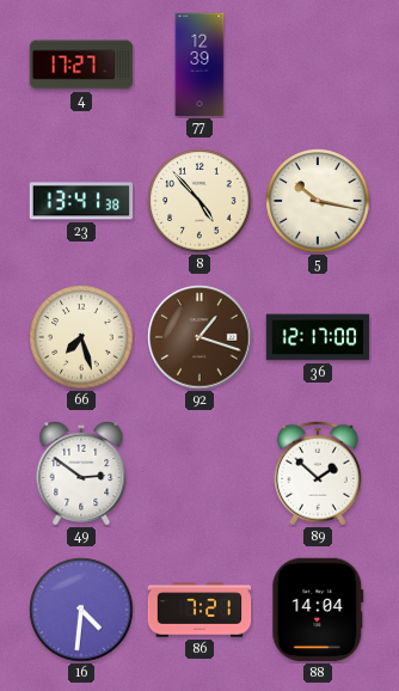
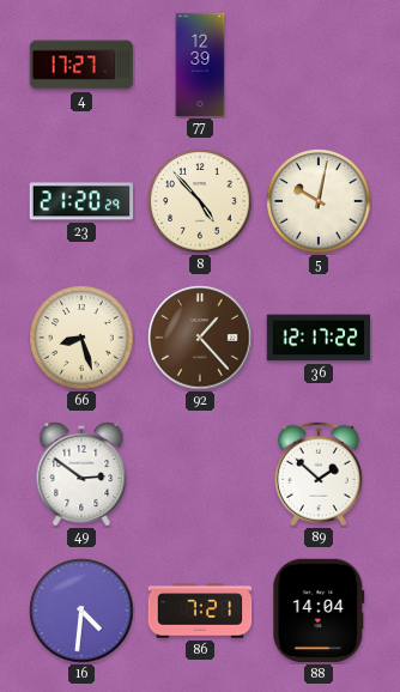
23: 13:41 -> 21:20
5: 10:17 -> 10:02
66: 7:27 -> 8:27
92: 1:18 -> 1:23
36: 12:17:00 -> 12:17:22
